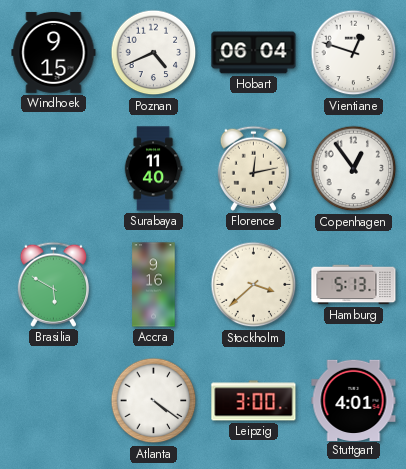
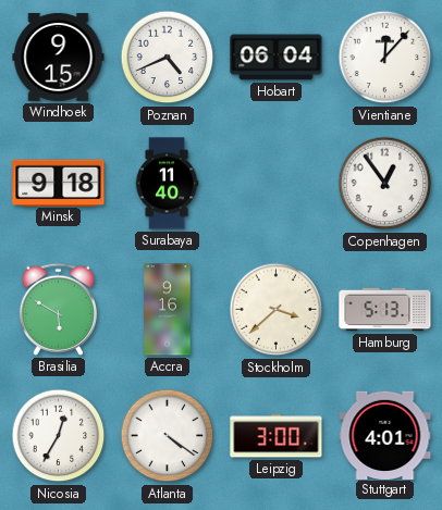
Vientiane: 12:48 -> 12:07
Minsk: none -> 9:18
Florence: 12:13 -> none
Nicosia: none -> 12:35
